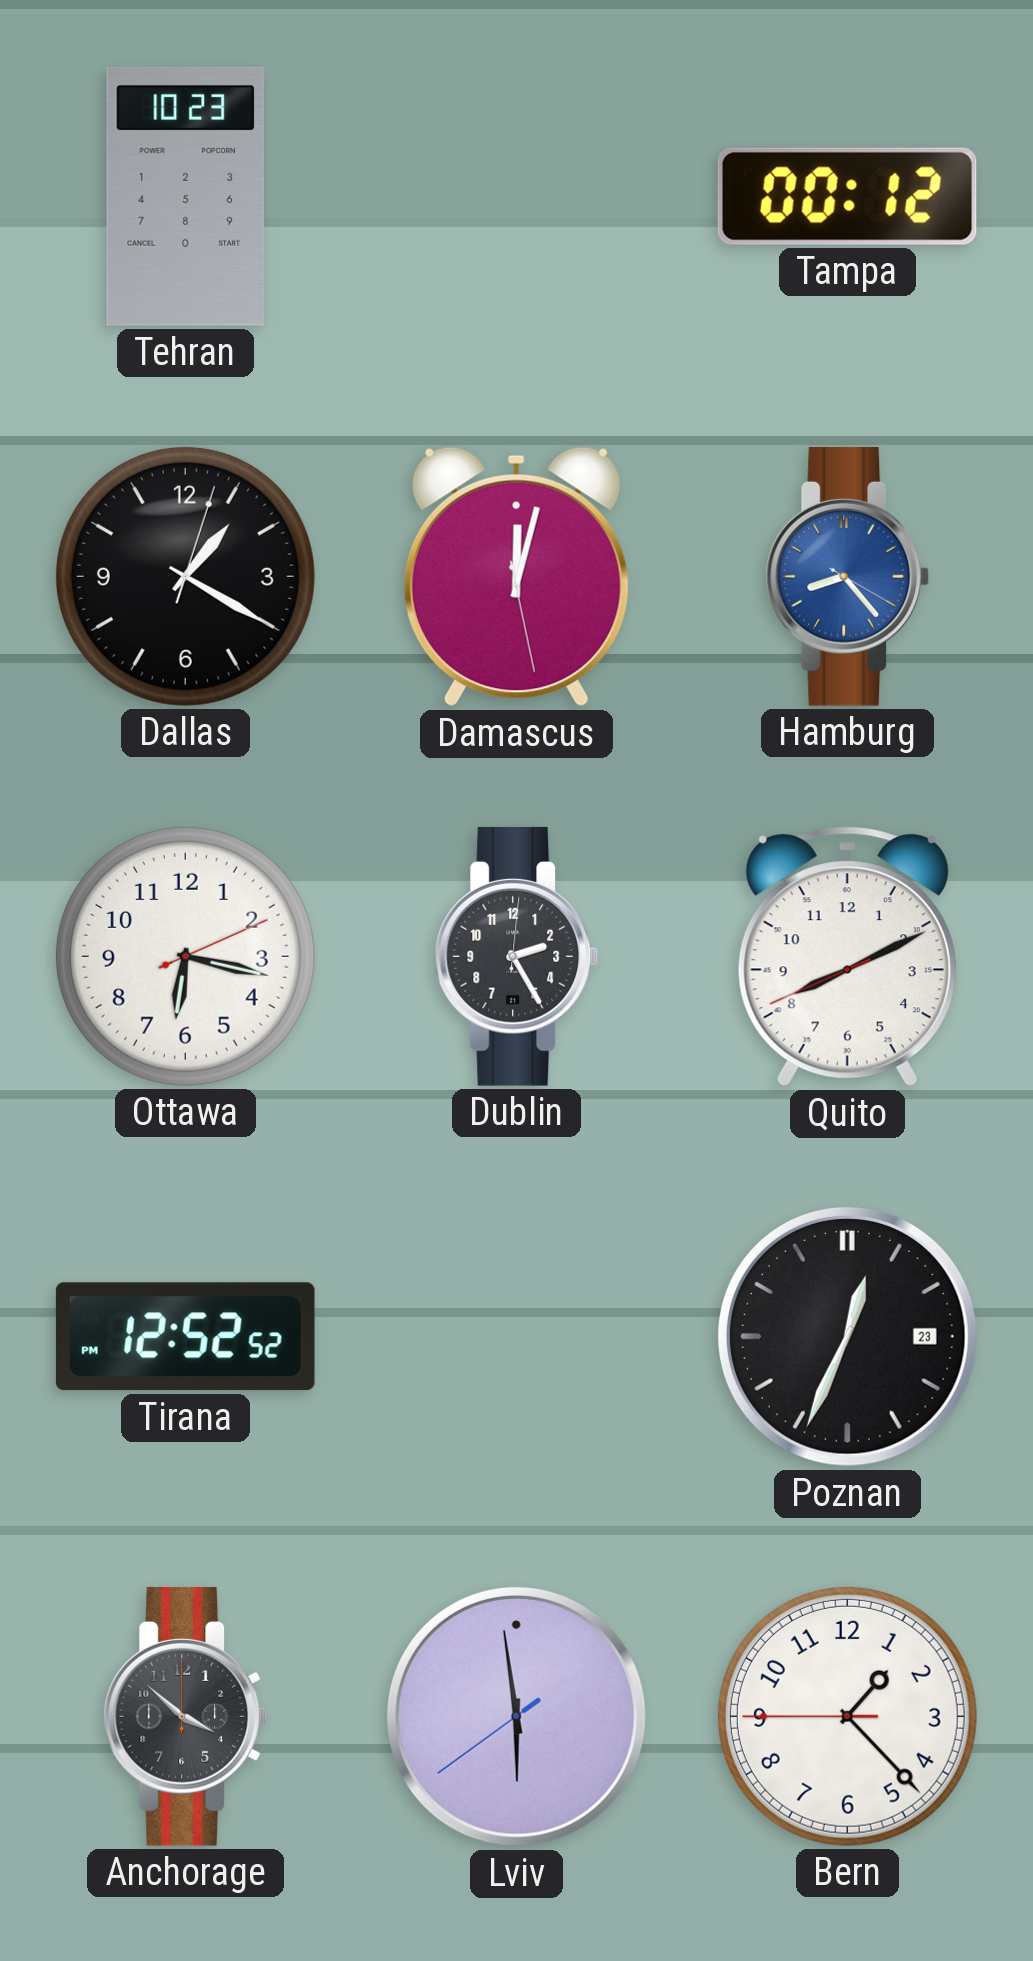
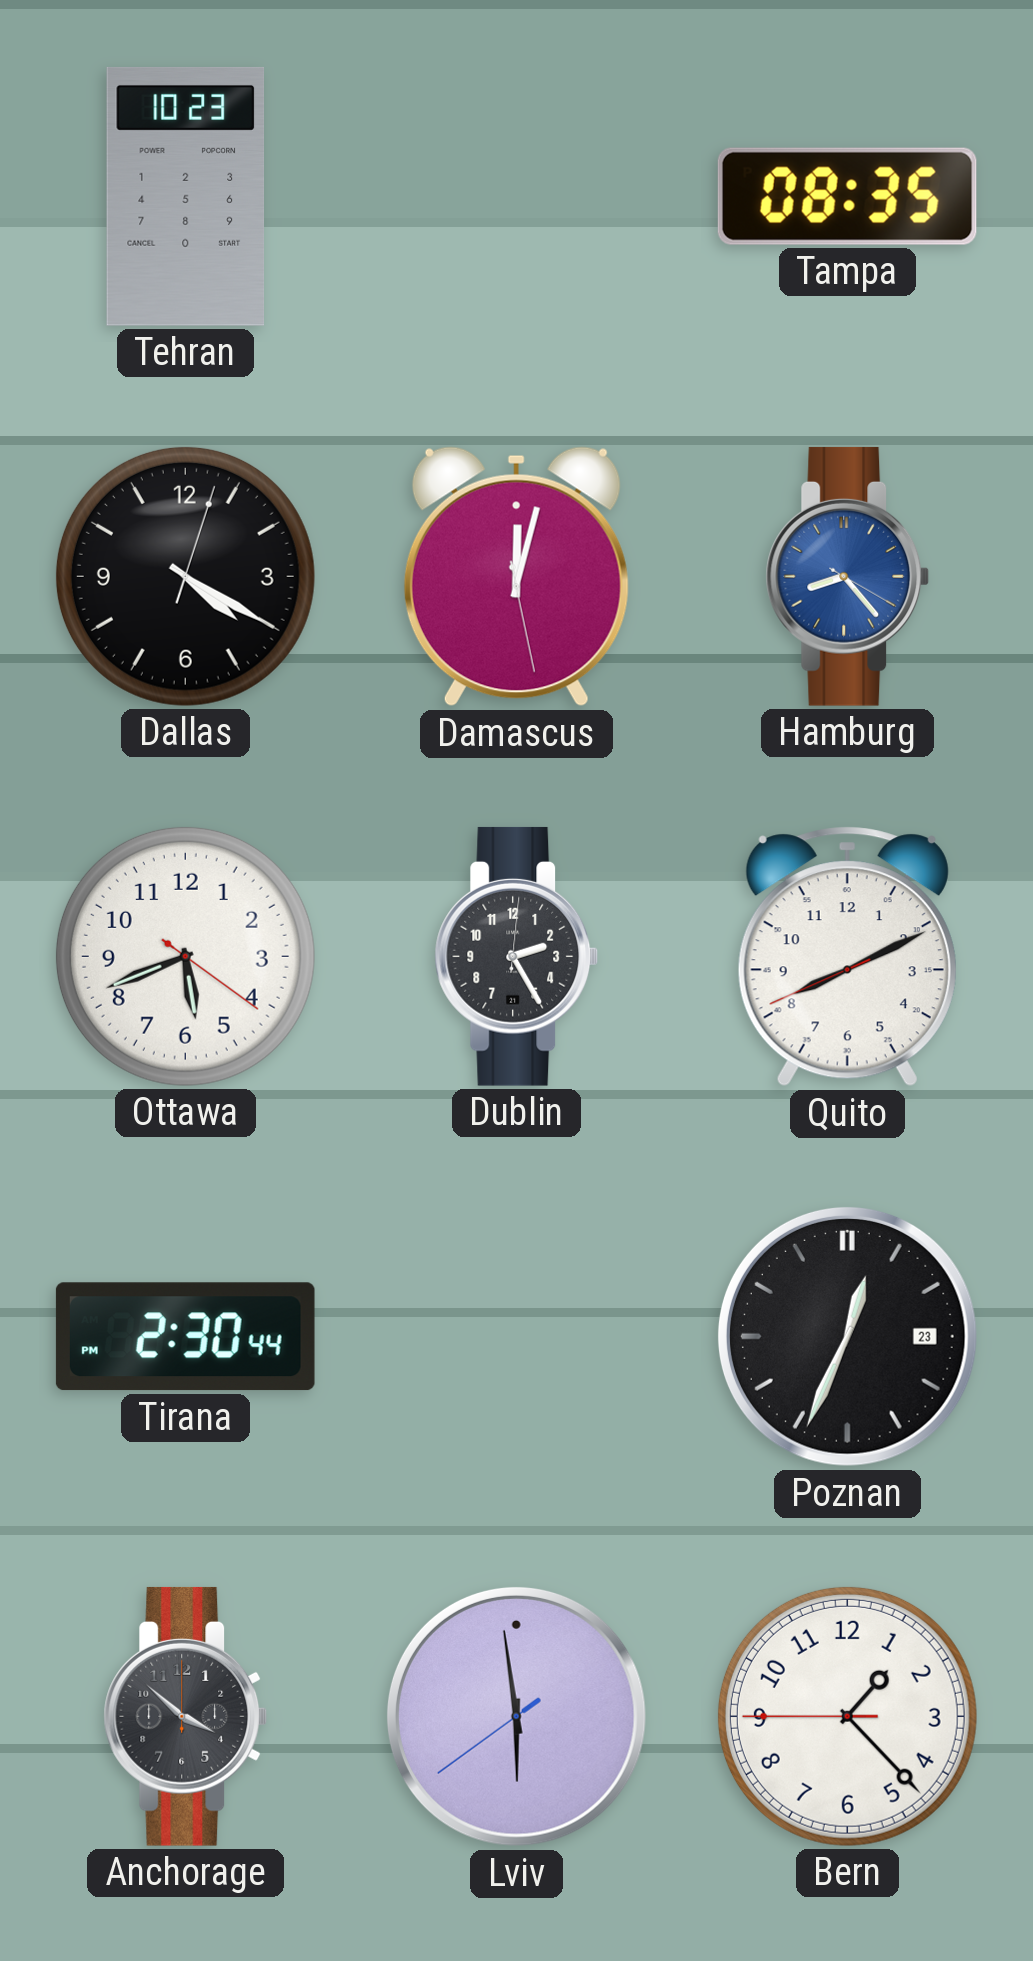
Tampa: 00:12 -> 08:35
Dallas: 1:20 -> 4:20
Ottawa: 6:17 -> 5:41
Tirana: 12:52 -> 2:30
